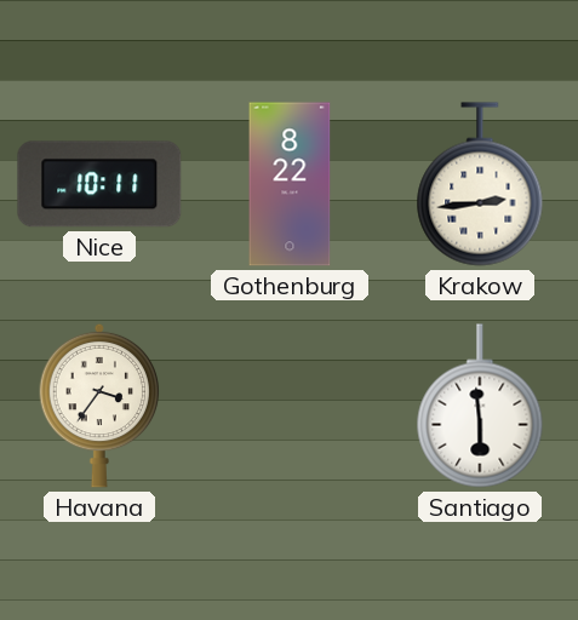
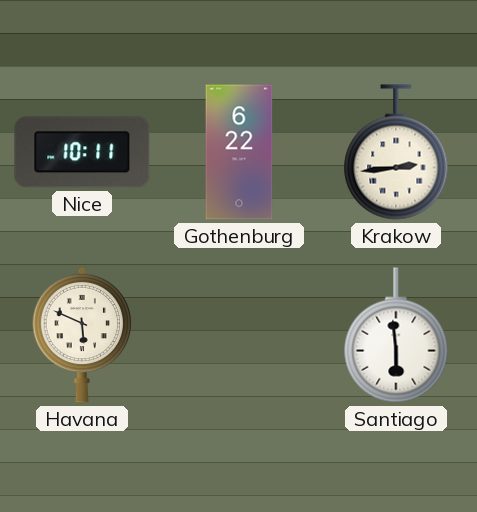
Gothenburg: 8:22 -> 6:22
Havana: 3:36 -> 5:49
